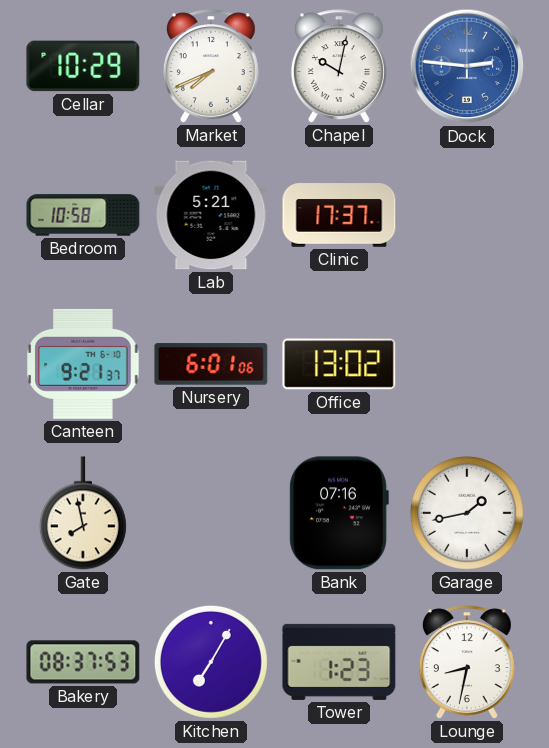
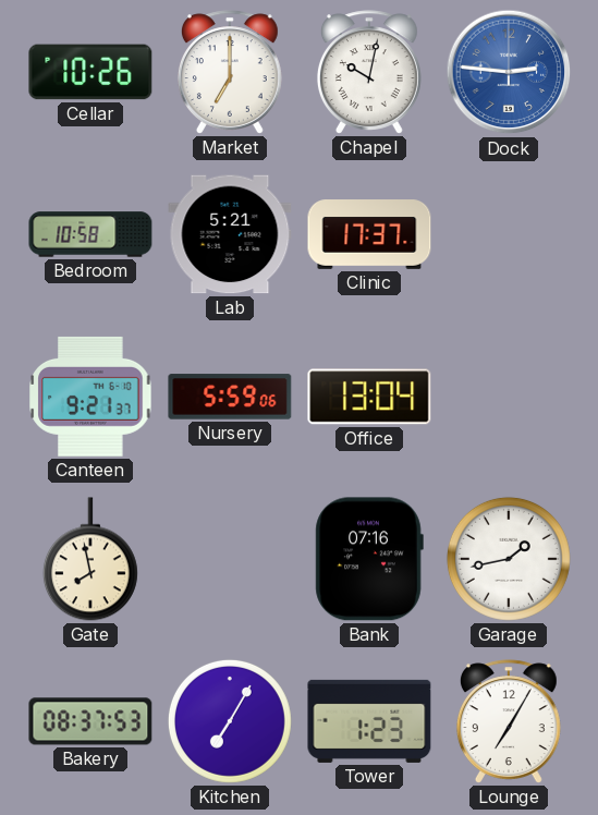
Cellar: 10:29 -> 10:26
Market: 7:41 -> 7:00
Nursery: 6:01 -> 5:59
Office: 13:02 -> 13:04
Lounge: 8:32 -> 7:05
